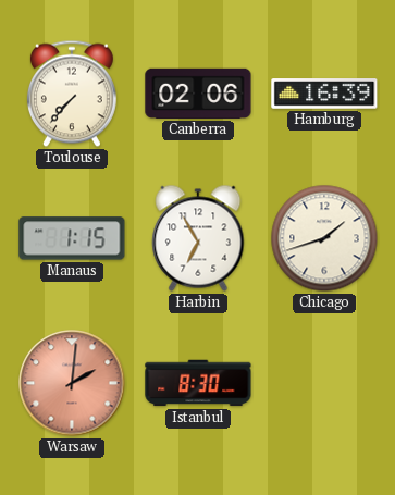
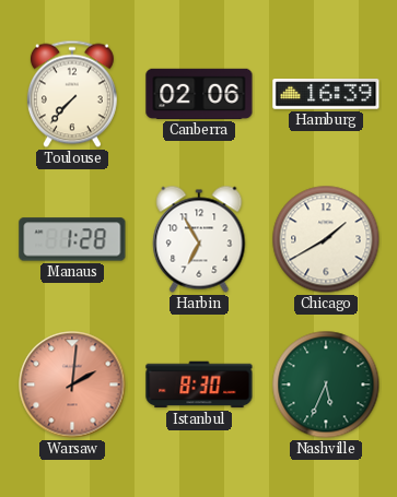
Manaus: 1:15 -> 1:28
Chicago: 1:42 -> 1:40
Nashville: none -> 5:34
